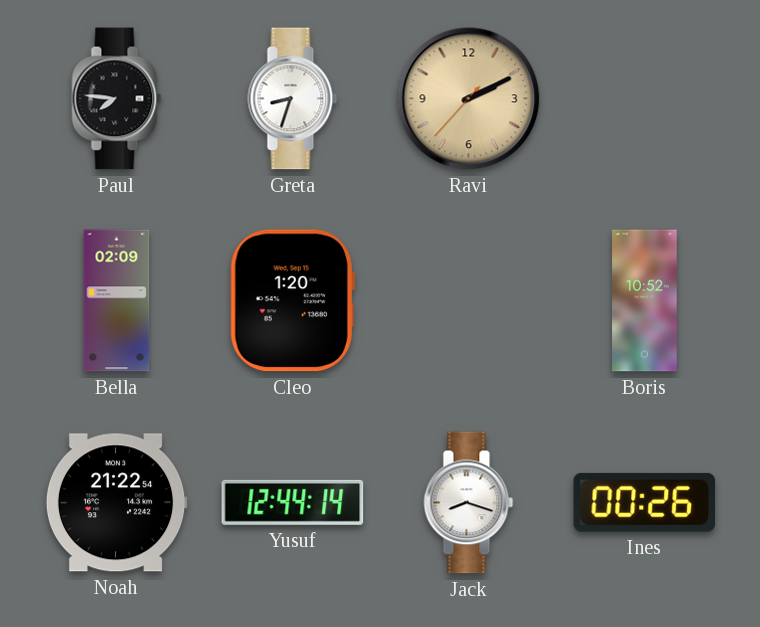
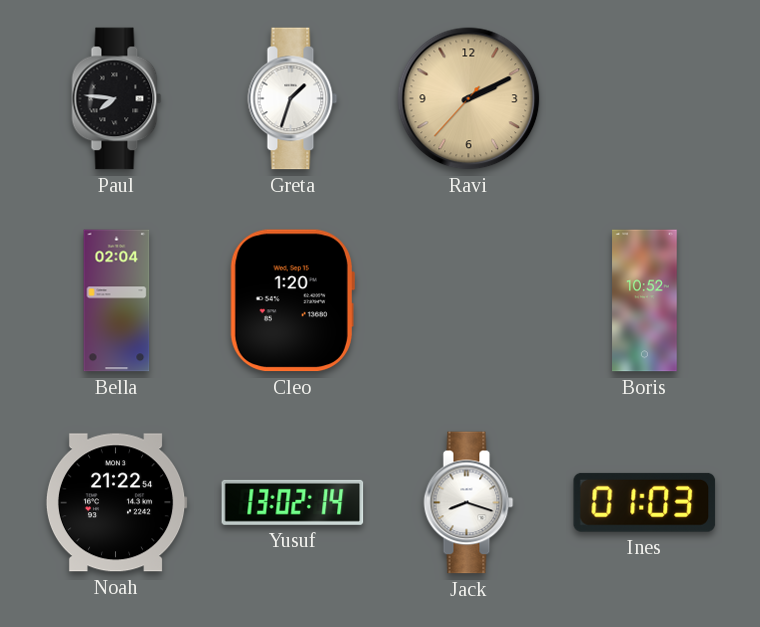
Greta: 8:33 -> 1:33
Bella: 02:09 -> 02:04
Yusuf: 12:44 -> 13:02
Ines: 00:26 -> 01:03
